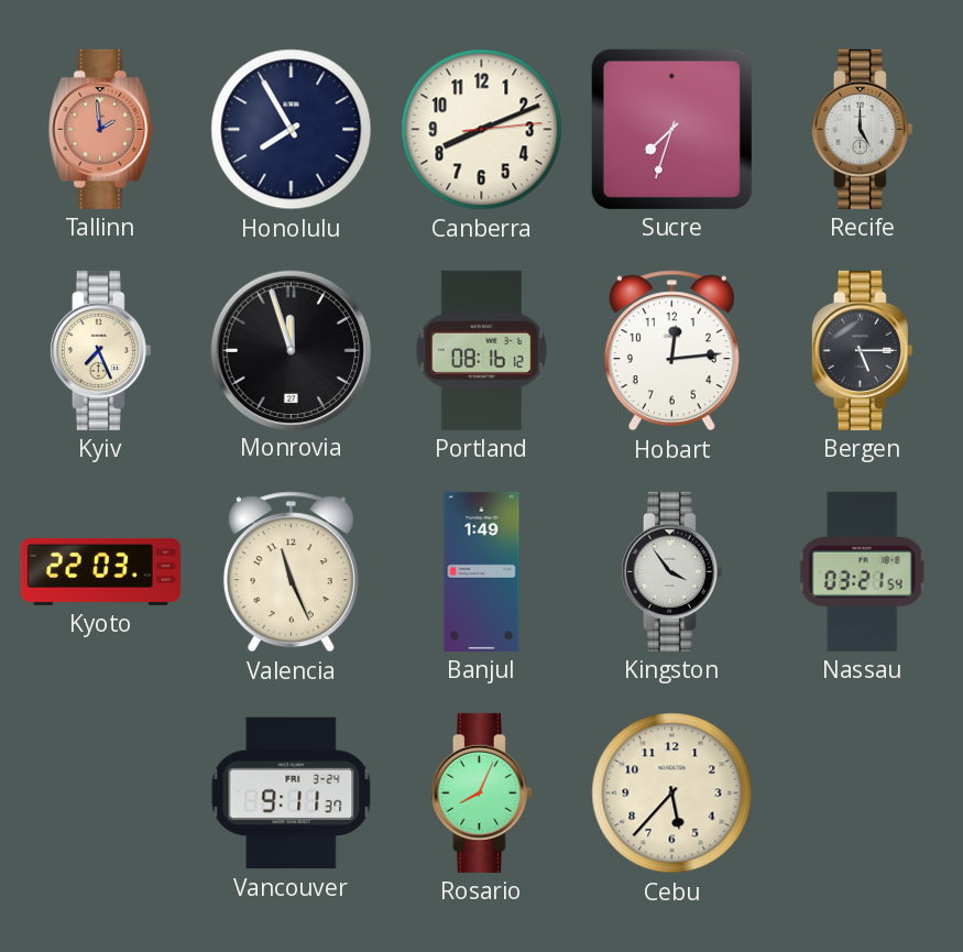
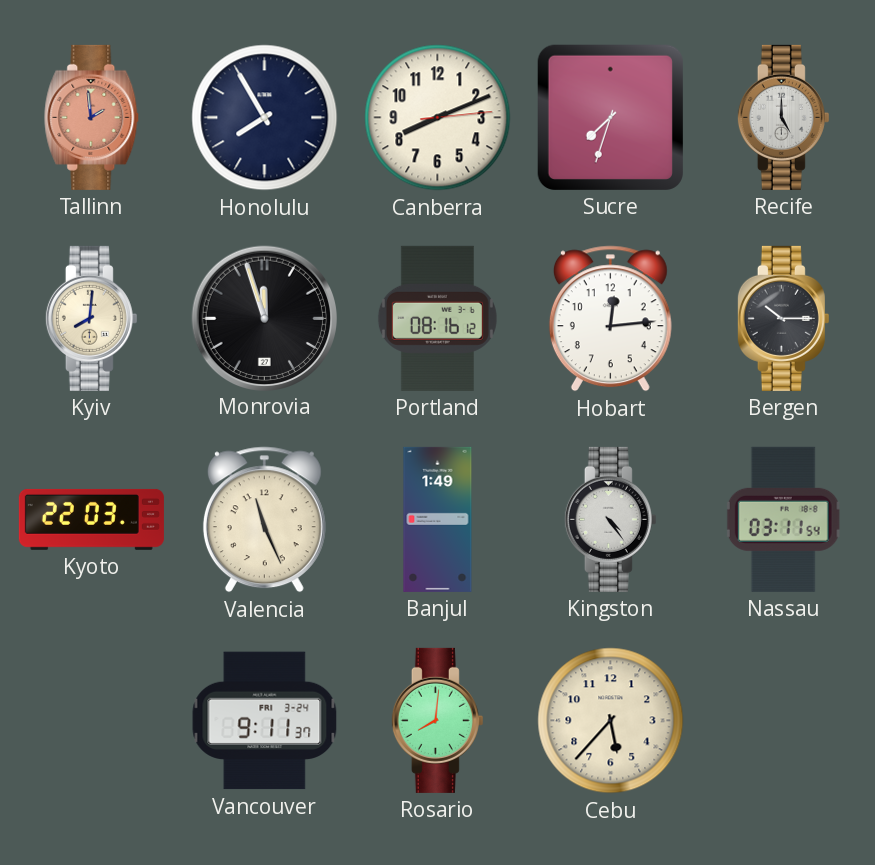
Kyiv: 7:26 -> 8:01
Bergen: 5:15 -> 10:15
Kingston: 3:54 -> 4:24
Nassau: 03:21 -> 03:11
Rosario: 8:04 -> 8:01
